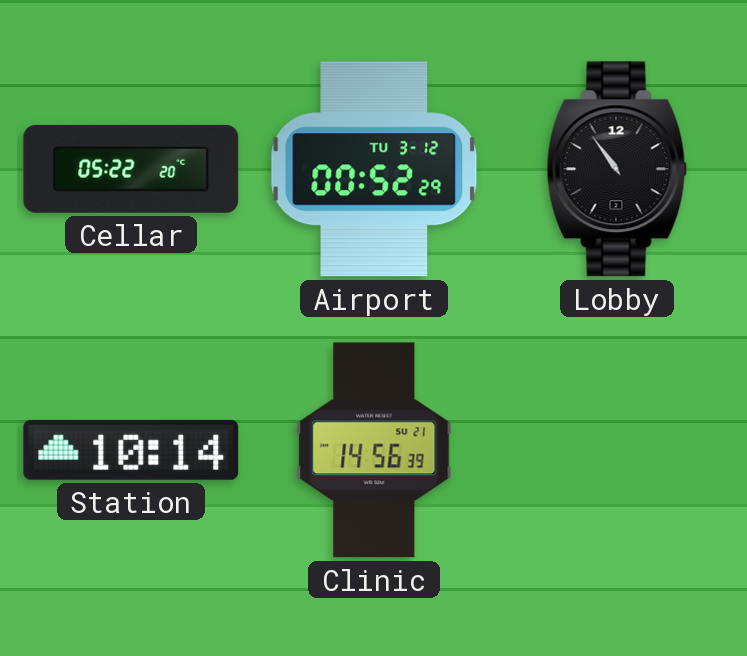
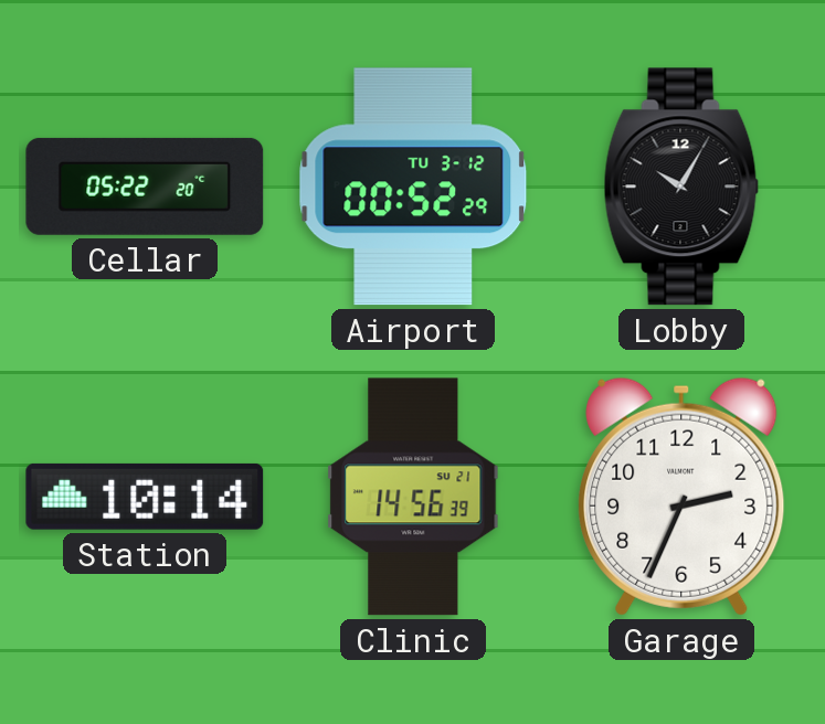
Lobby: 10:54 -> 10:05
Garage: none -> 2:34
